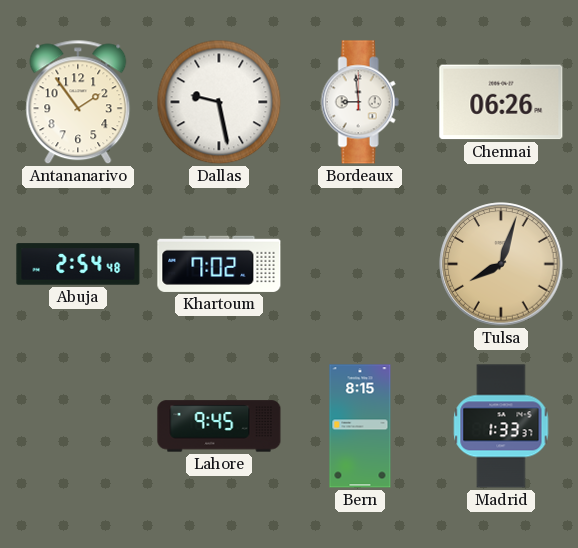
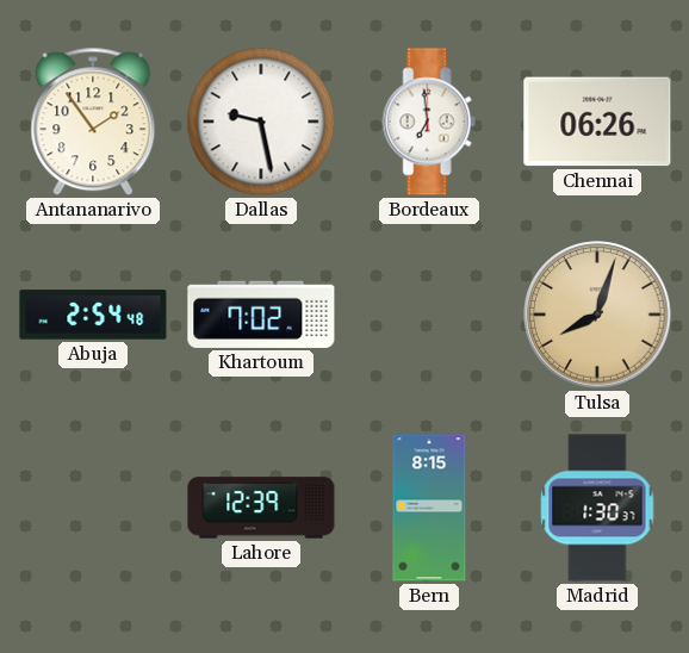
Bordeaux: 8:59 -> 6:59
Lahore: 9:45 -> 12:39
Madrid: 1:33 -> 1:30
